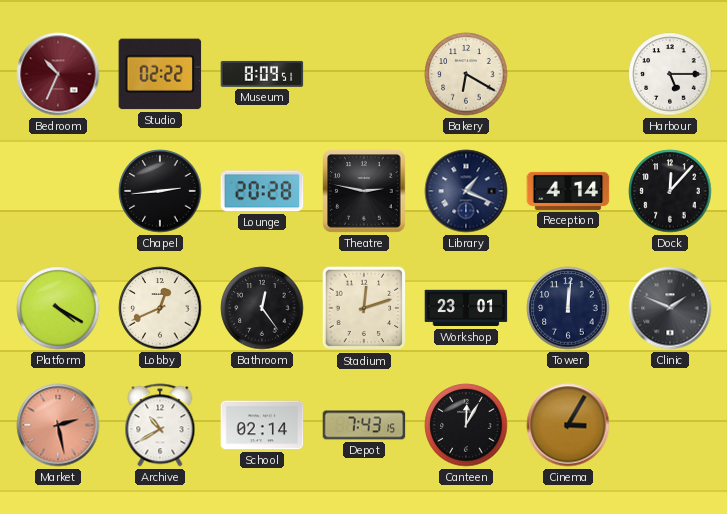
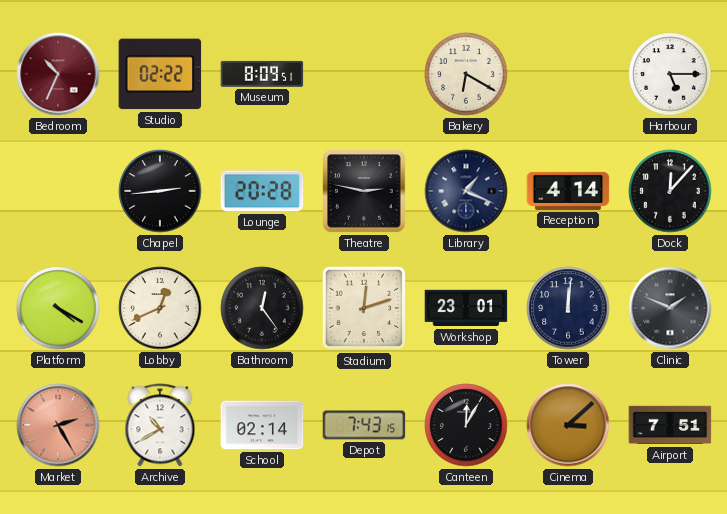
Market: 2:28 -> 2:25
Cinema: 3:05 -> 3:08
Airport: none -> 7:51
